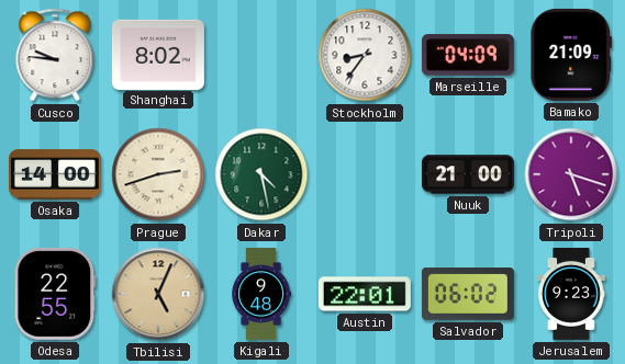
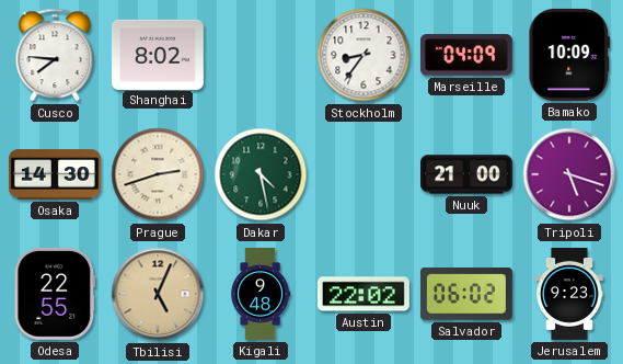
Cusco: 9:46 -> 7:46
Bamako: 21:09 -> 10:09
Osaka: 14:00 -> 14:30
Austin: 22:01 -> 22:02
